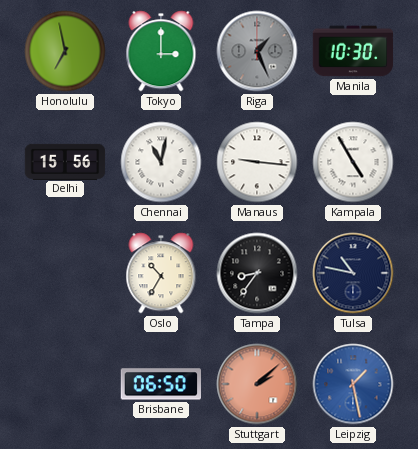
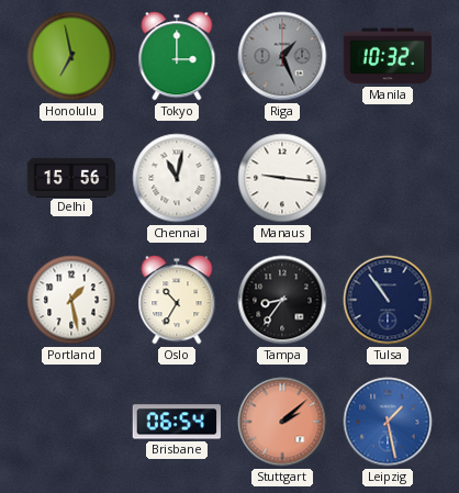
Manila: 10:30 -> 10:32
Kampala: 4:55 -> none
Portland: none -> 1:28
Tulsa: 10:47 -> 10:54
Brisbane: 06:50 -> 06:54
